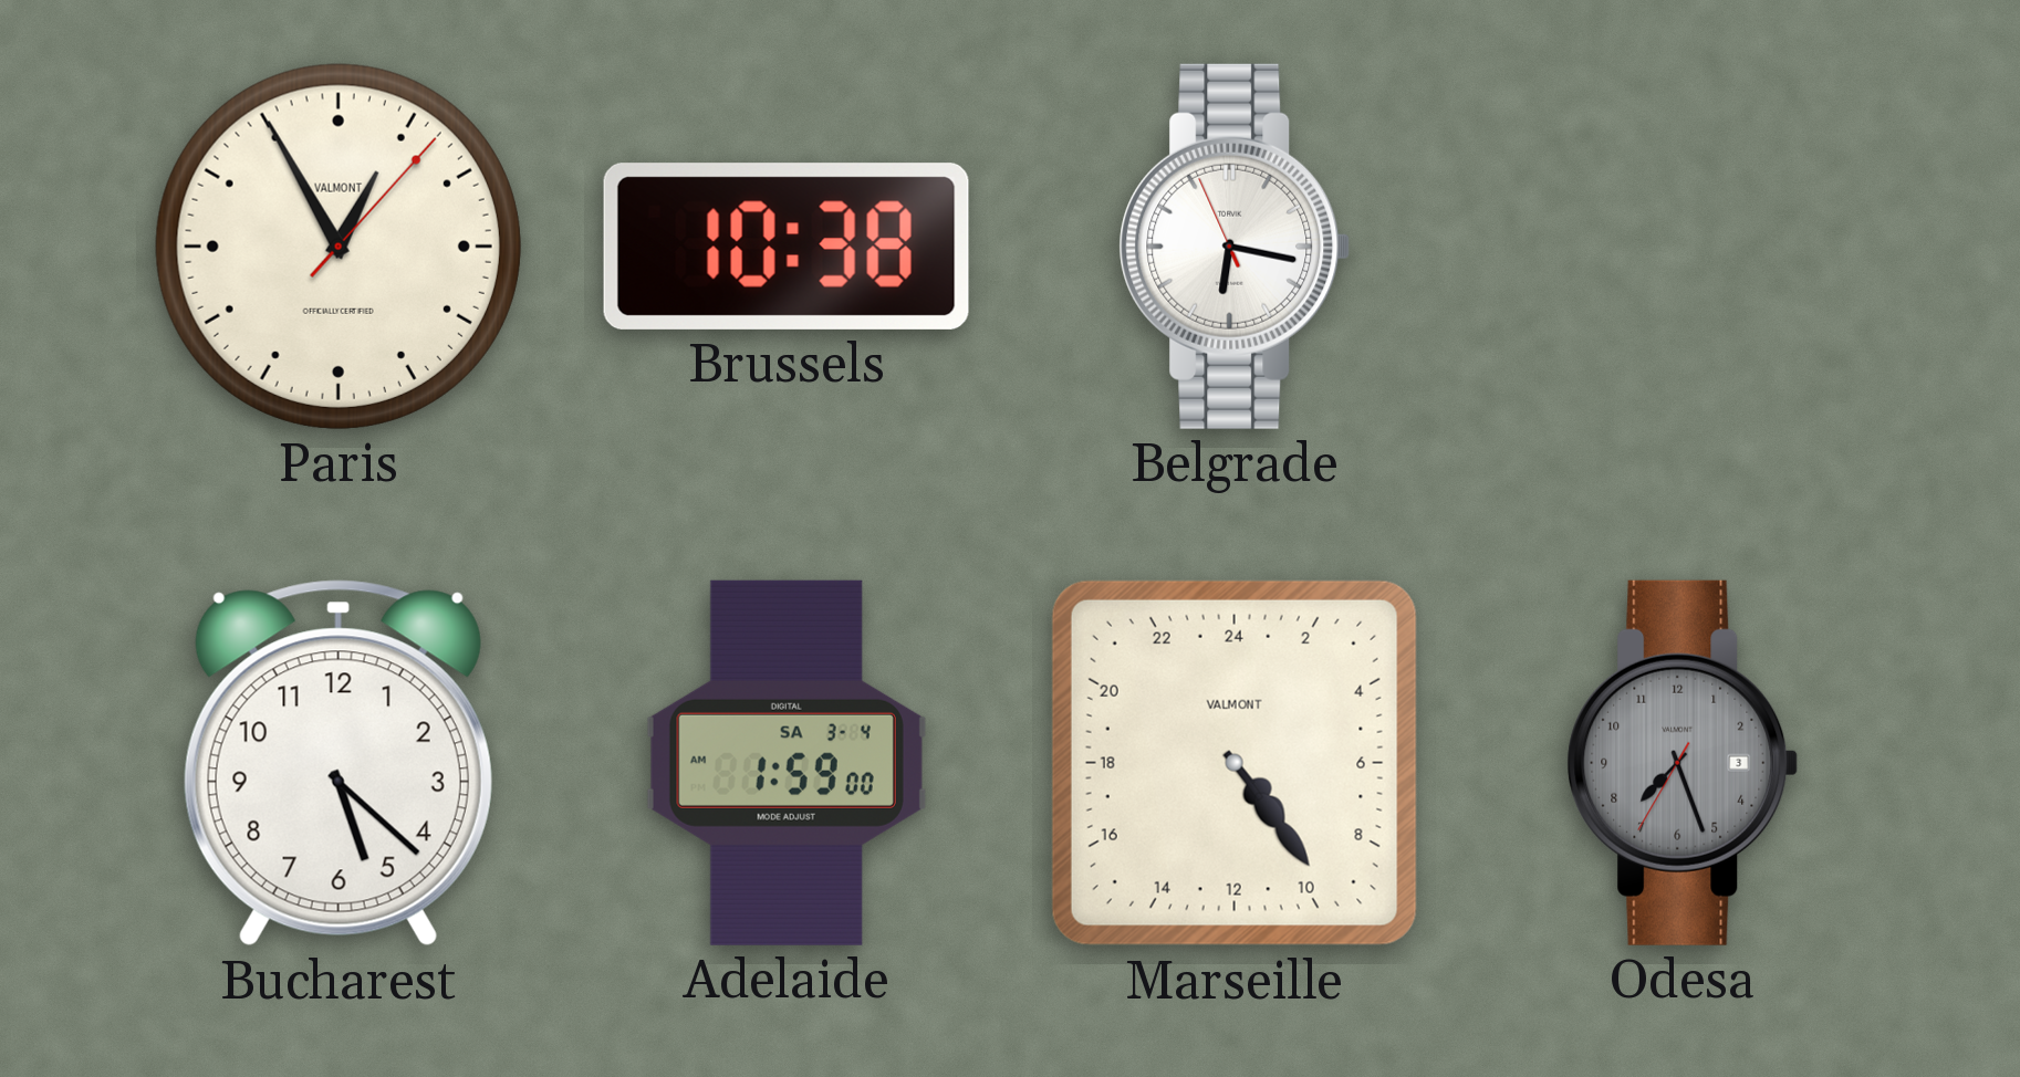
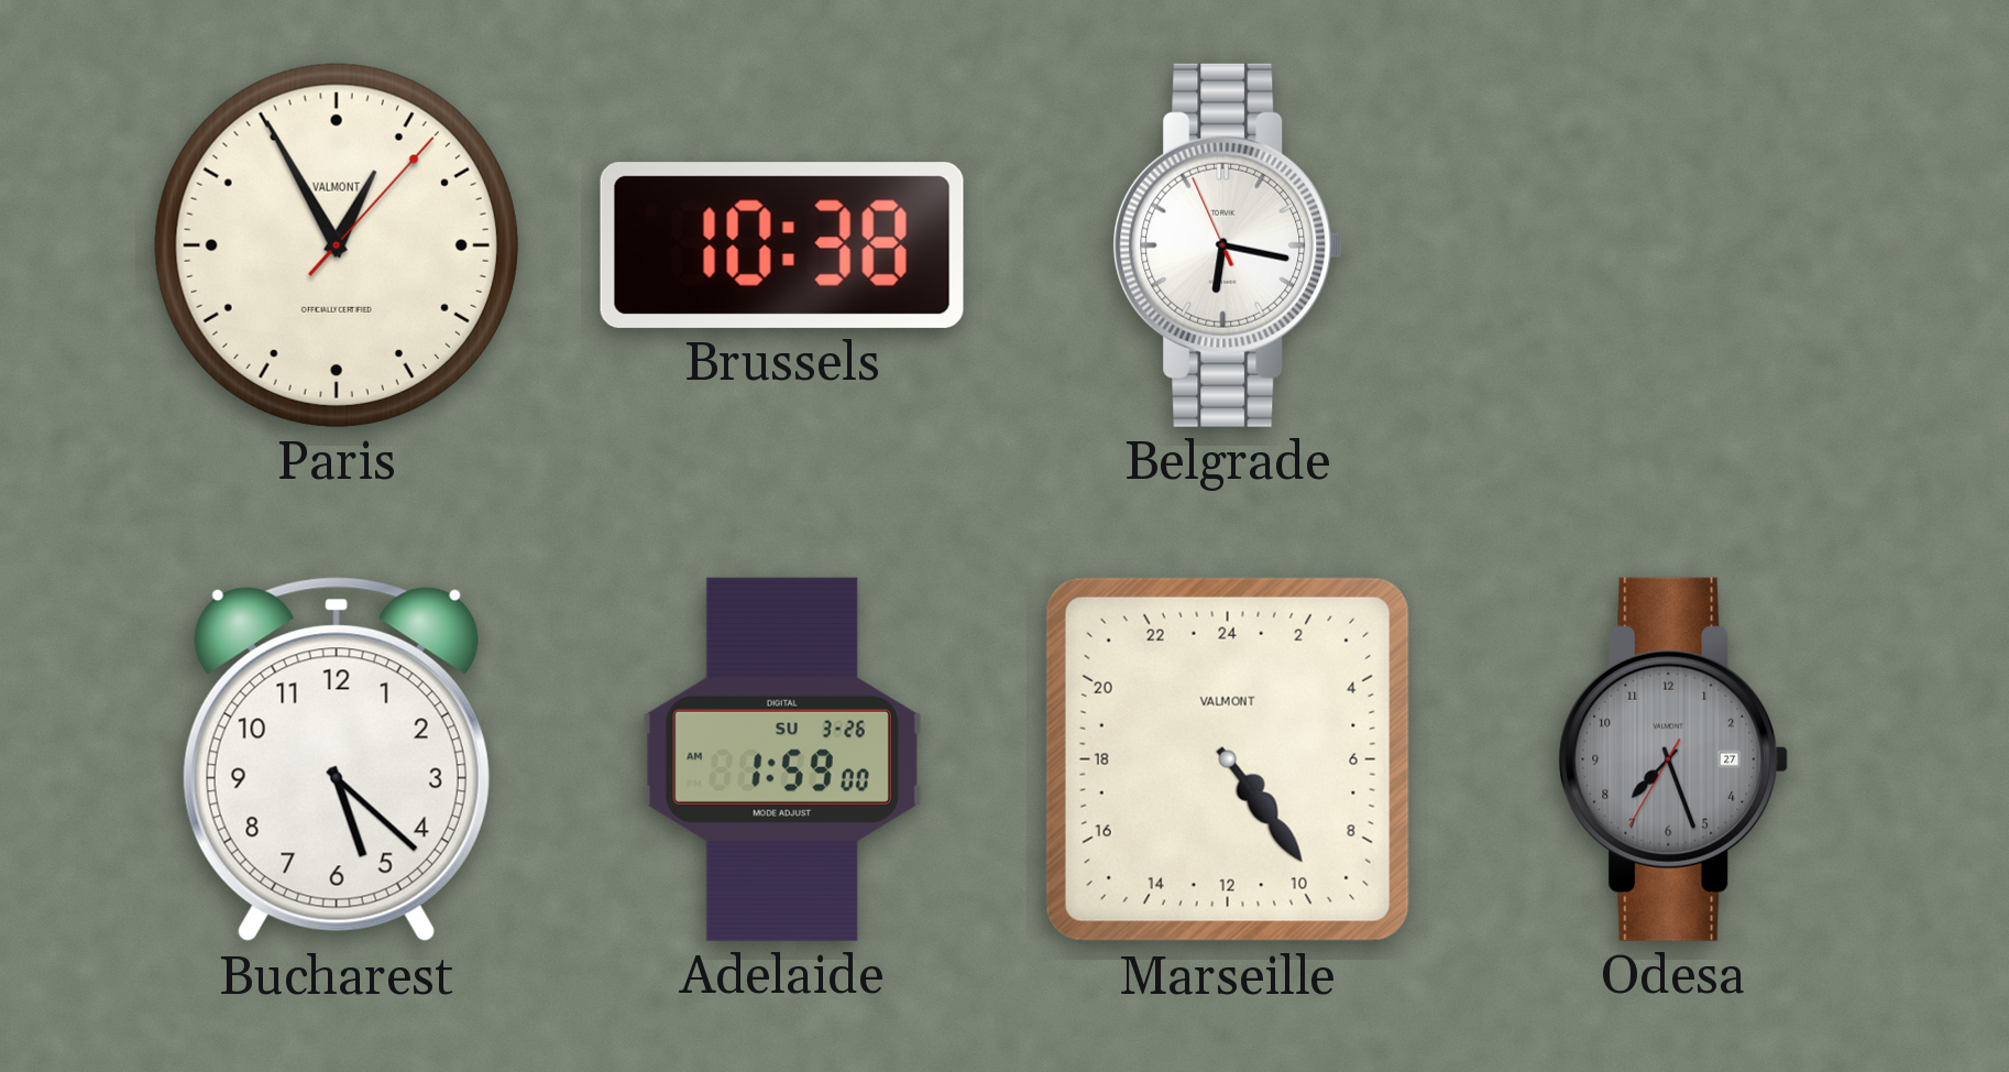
Adelaide date: SA 3-4 -> SU 3-26
Odesa date: 3 -> 27
